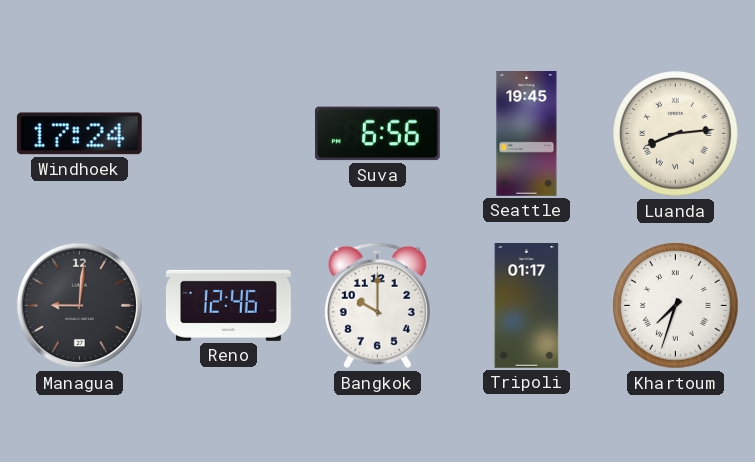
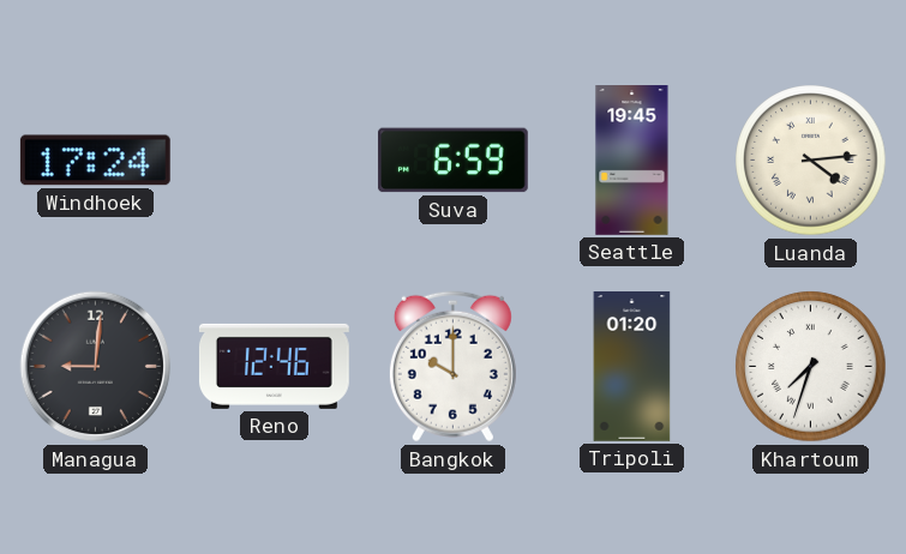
Suva: 6:56 -> 6:59
Luanda: 8:14 -> 4:14
Tripoli: 01:17 -> 01:20
